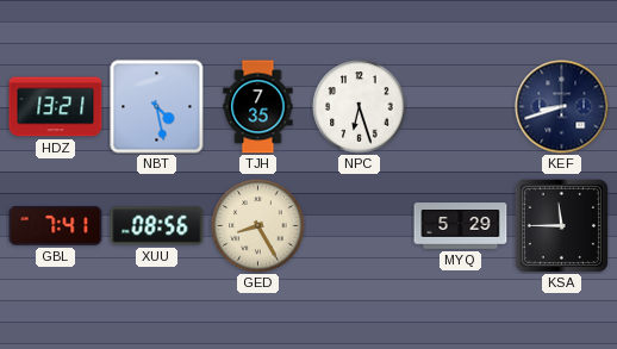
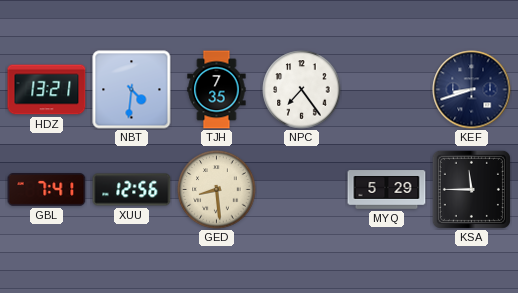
NBT: 4:28 -> 4:31
NPC: 6:27 -> 7:24
XUU: 08:56 -> 12:56
GED: 8:25 -> 8:29
